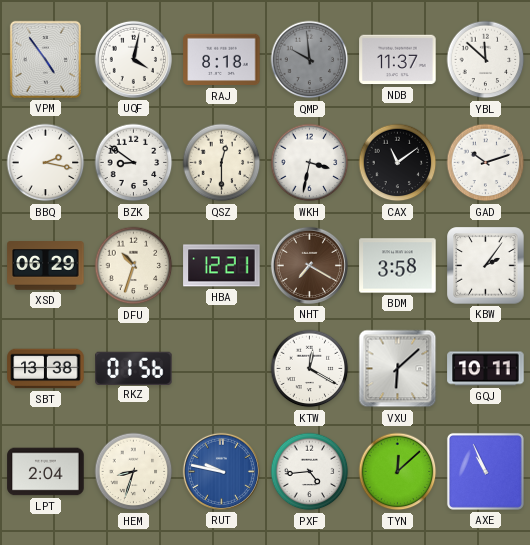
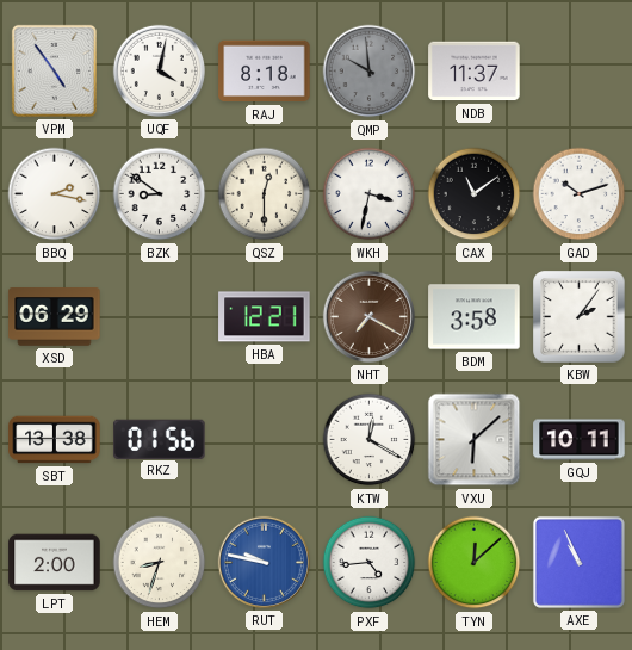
YBL: 11:52 -> none
DFU: 10:33 -> none
LPT: 2:04 -> 2:00
